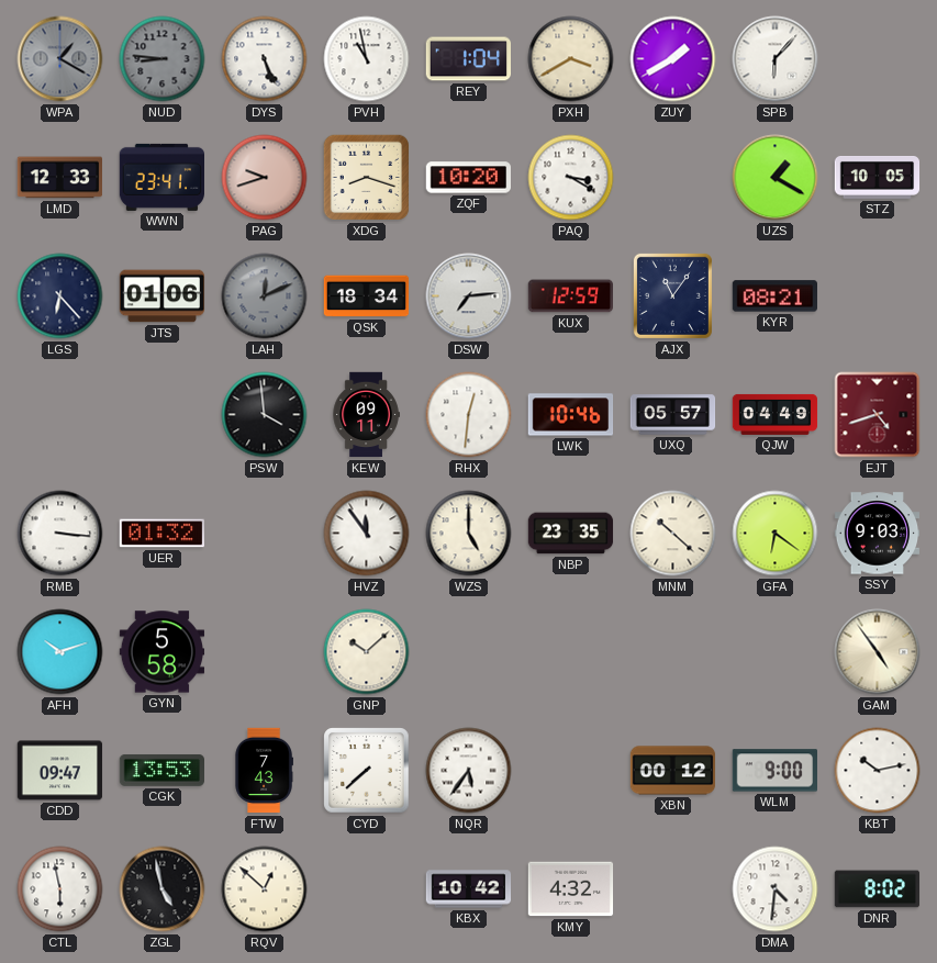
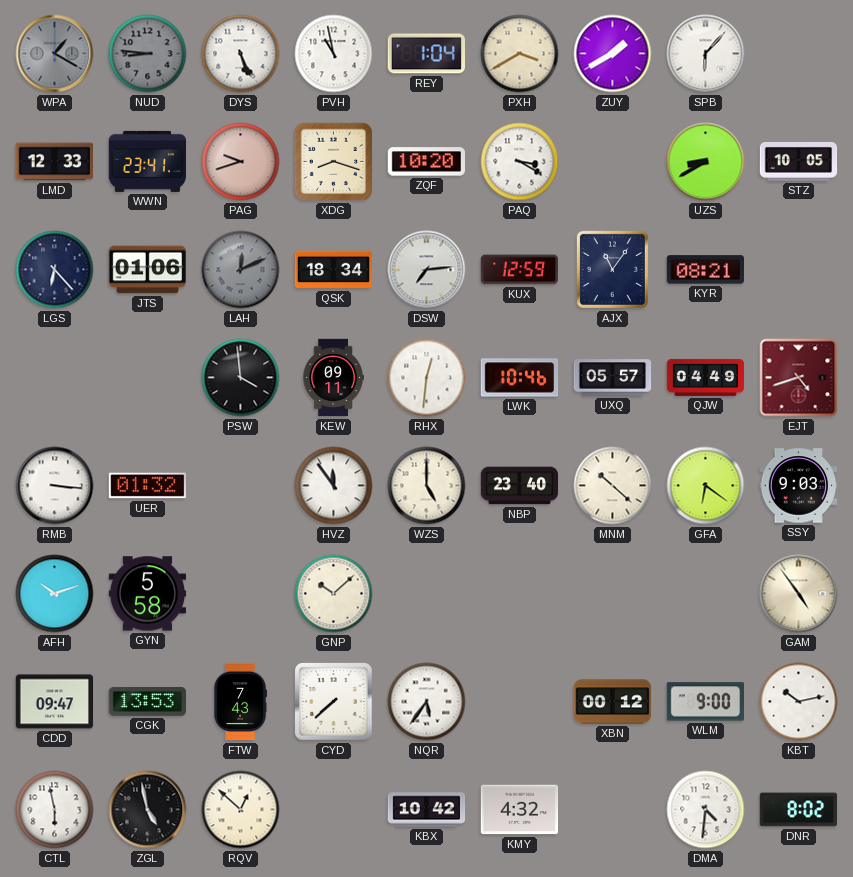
UZS: 1:20 -> 8:40
NBP: 23:35 -> 23:40
